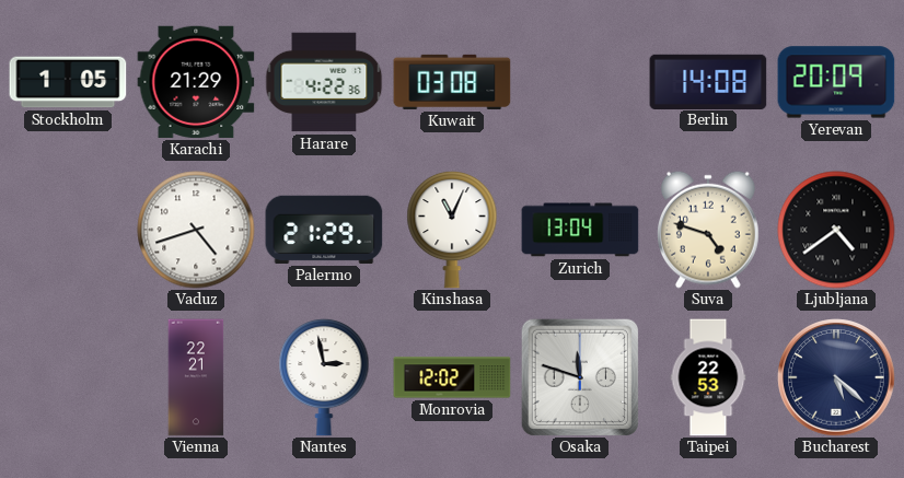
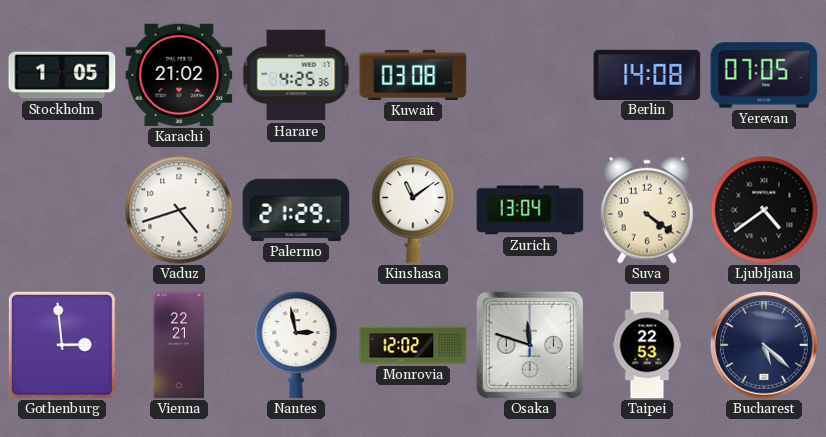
Karachi: 21:29 -> 21:02
Harare: 4:22 -> 4:25
Yerevan: 20:09 -> 07:05
Kinshasa: 11:04 -> 11:09
Suva: 4:48 -> 4:21
Gothenburg: none -> 2:59
